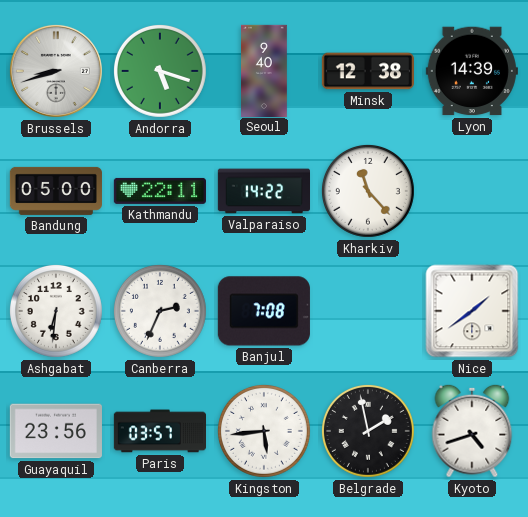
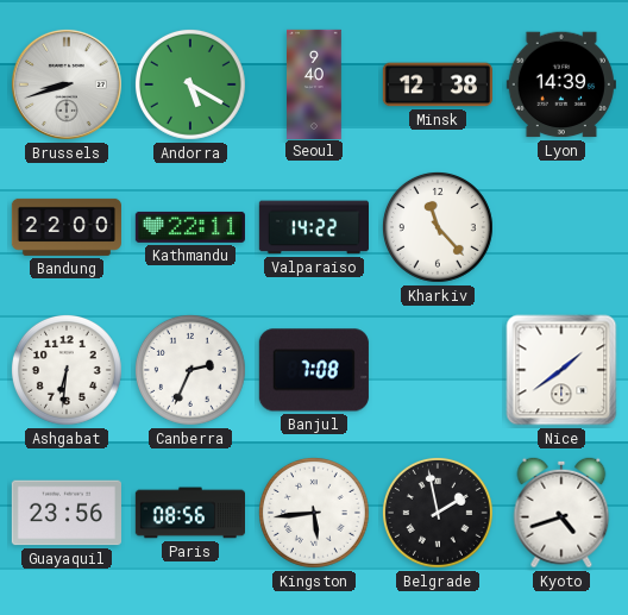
Andorra: 5:18 -> 5:20
Bandung: 05:00 -> 22:00
Paris: 03:57 -> 08:56
